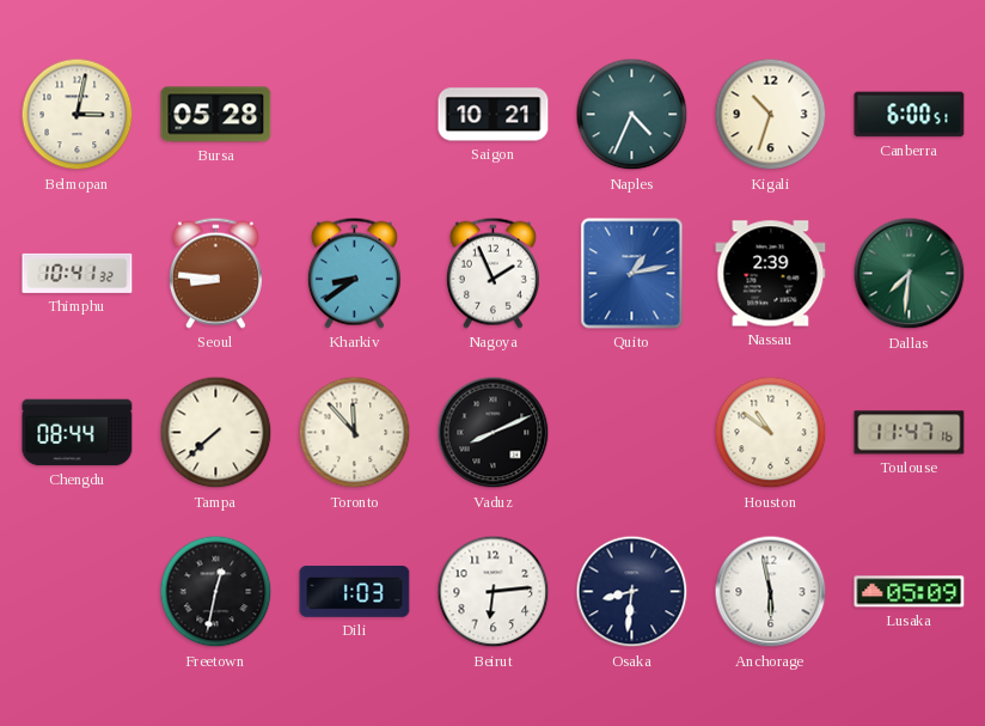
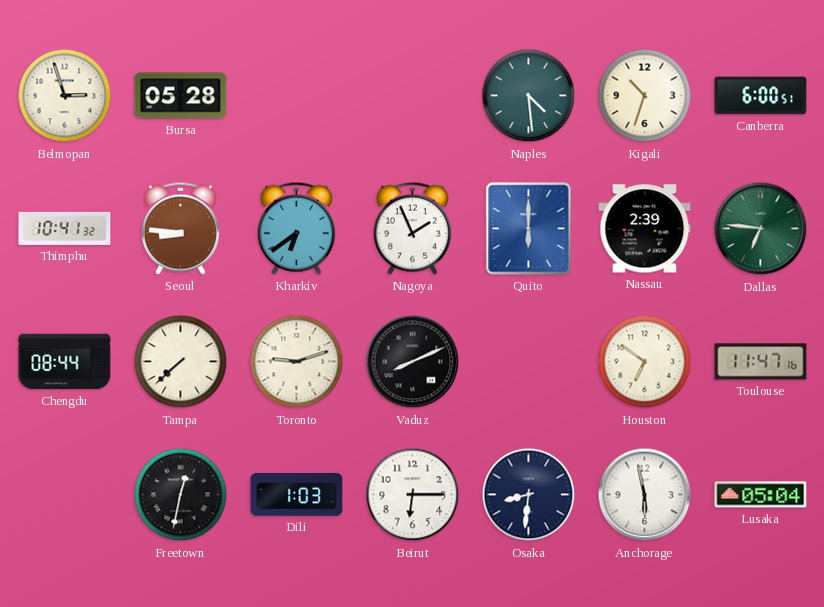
Belmopan: 3:02 -> 2:57
Saigon: 10:21 -> none
Naples: 4:34 -> 4:29
Kharkiv: 8:39 -> 6:39
Quito: 1:13 -> 6:00
Dallas: 7:31 -> 6:46
Toronto: 11:53 -> 9:12
Houston: 10:51 -> 6:51
Beirut: 6:14 -> 6:15
Lusaka: 05:09 -> 05:04
